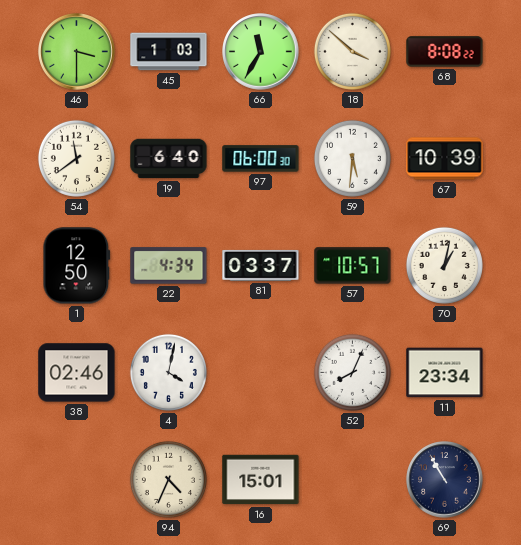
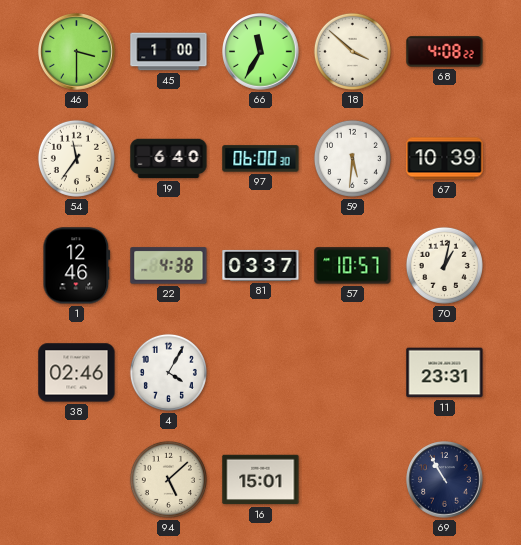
45: 1:03 -> 1:00
68: 8:08 -> 4:08
54: 11:39 -> 11:36
1: 12:50 -> 12:46
22: 4:34 -> 4:38
4: 4:02 -> 4:05
52: 8:04 -> none
11: 23:34 -> 23:31
94: 4:34 -> 5:08
